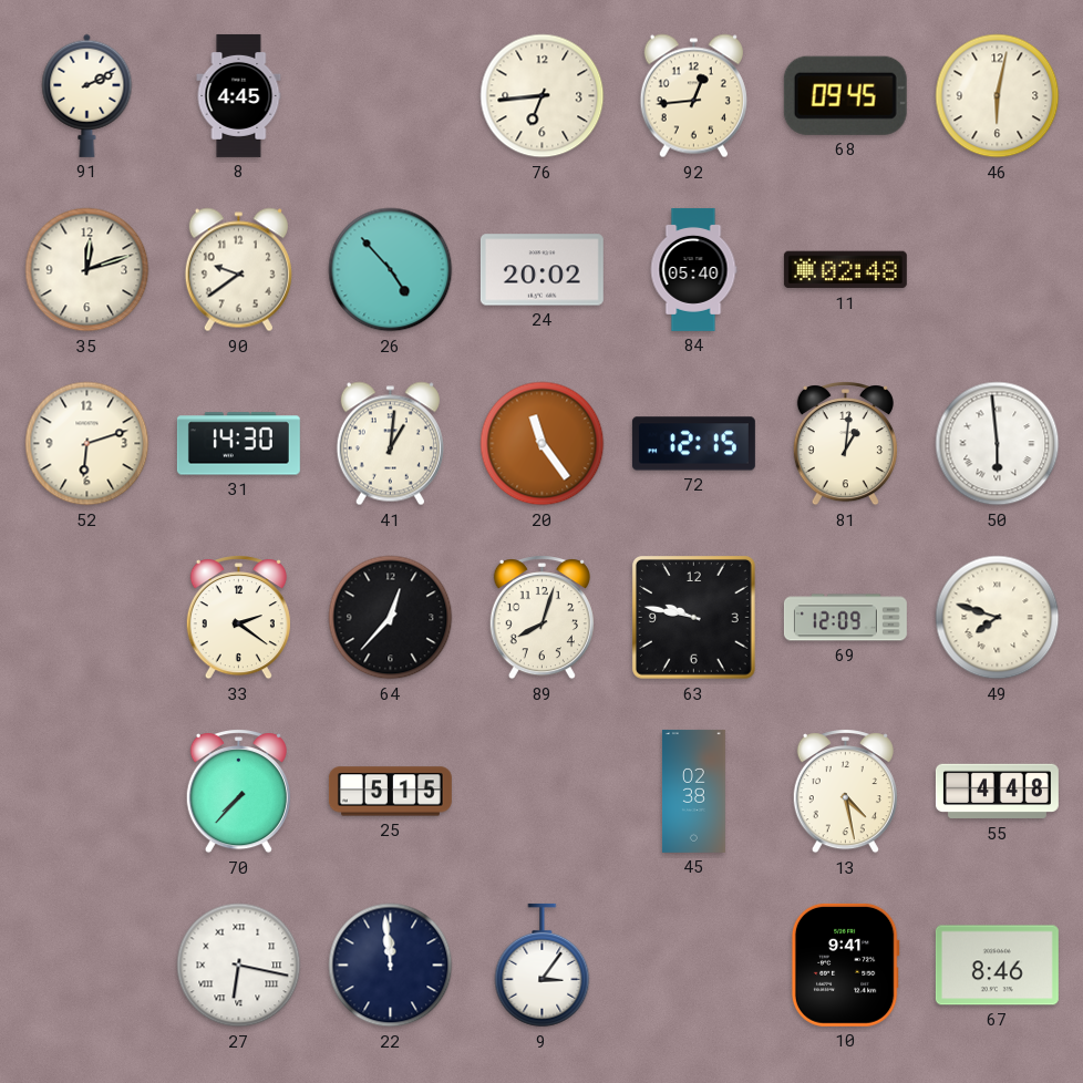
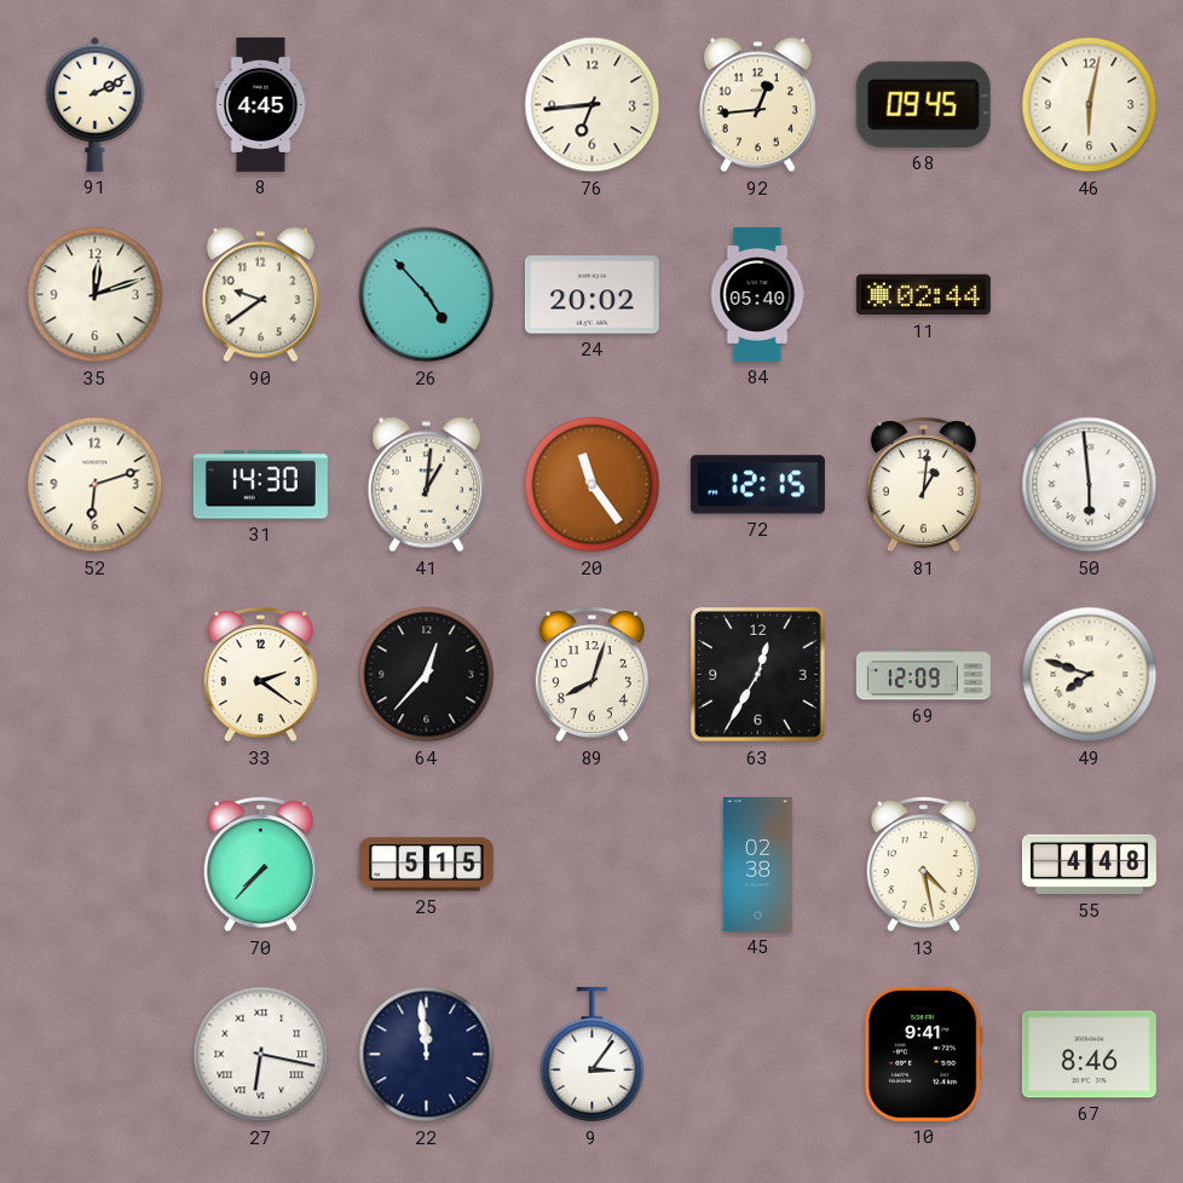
11: 02:48 -> 02:44
63: 9:47 -> 12:35
